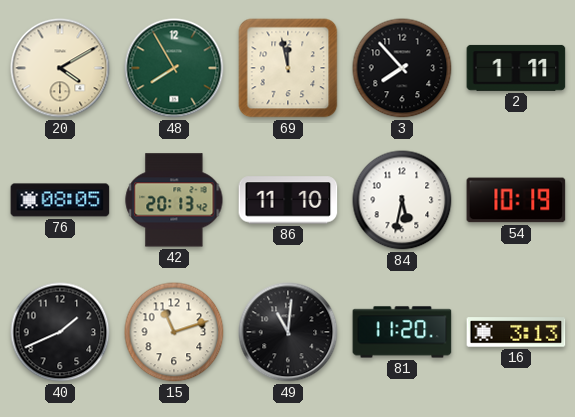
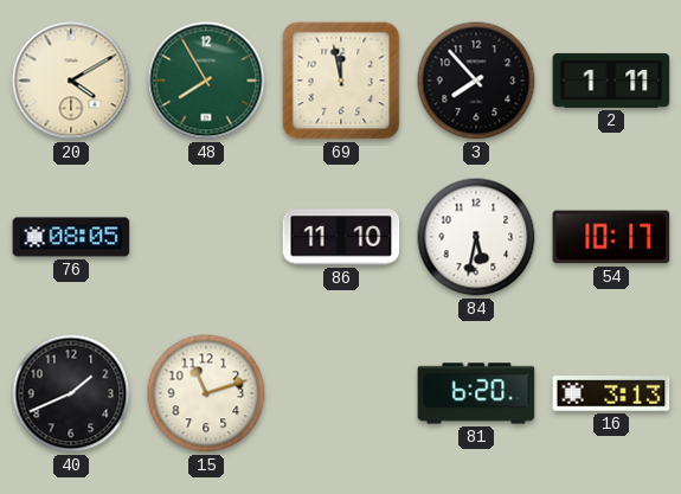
42: 20:13 -> none
54: 10:19 -> 10:17
49: 11:01 -> none
81: 11:20 -> 6:20
